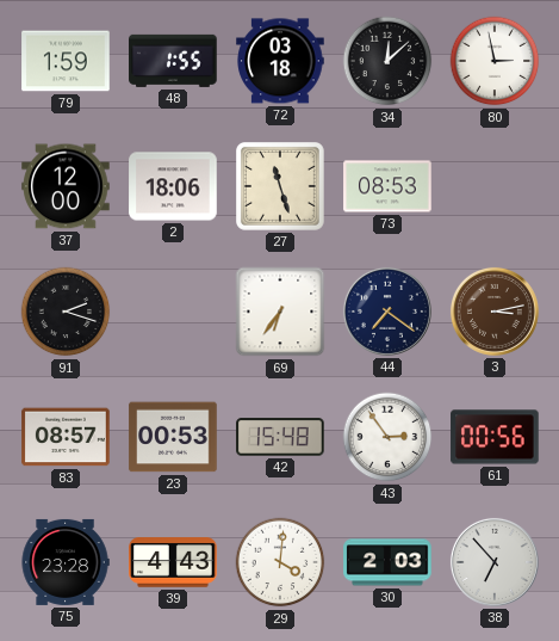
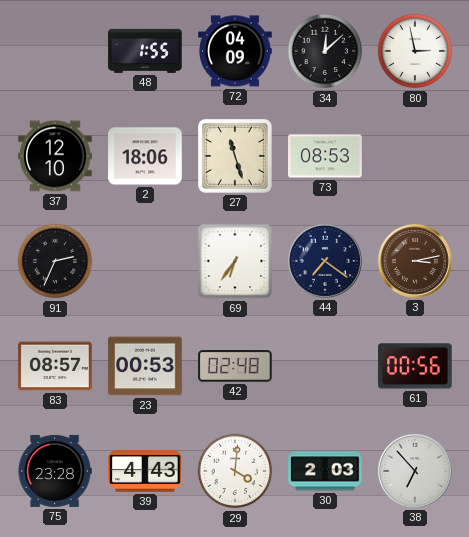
79: 1:59 -> none
72: 03:18 -> 04:09
37: 12:00 -> 12:10
91: 2:18 -> 2:34
42: 15:48 -> 02:48
43: 2:54 -> none
